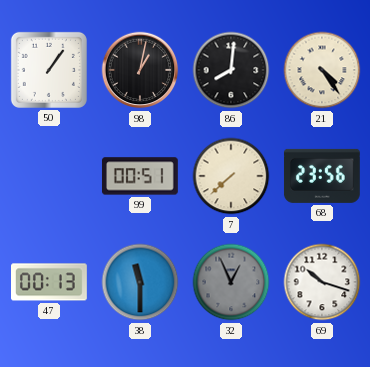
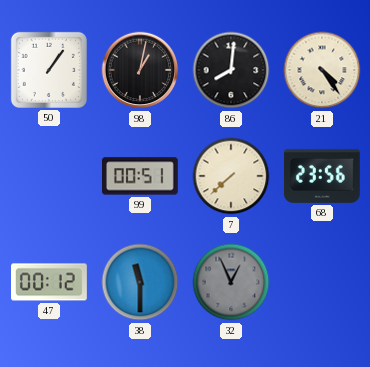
47: 00:13 -> 00:12
69: 10:18 -> none
